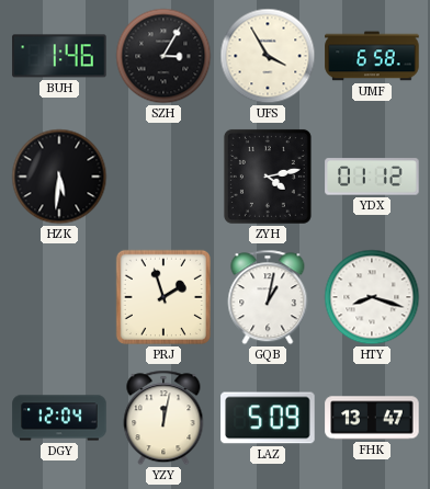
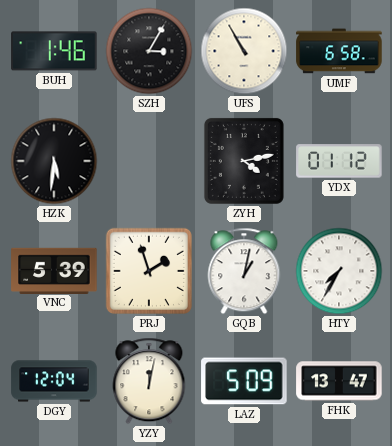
UFS: 3:55 -> 10:55
VNC: none -> 5:39
HTY: 8:18 -> 7:35
